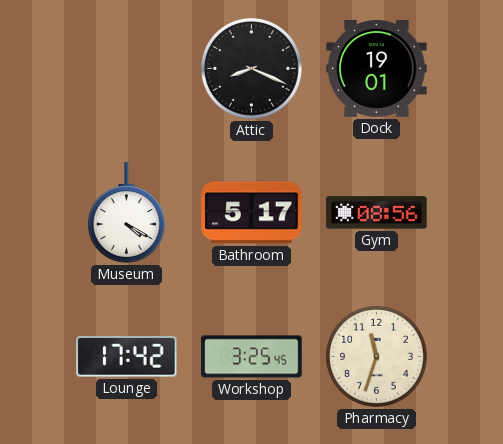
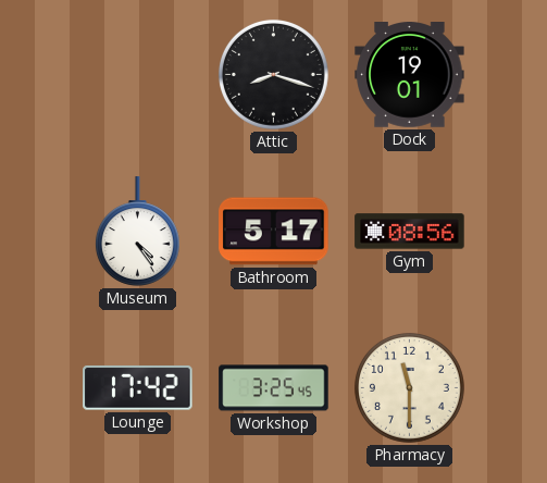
Attic: 8:19 -> 8:18
Museum: 4:20 -> 4:24
Pharmacy: 11:33 -> 11:30
